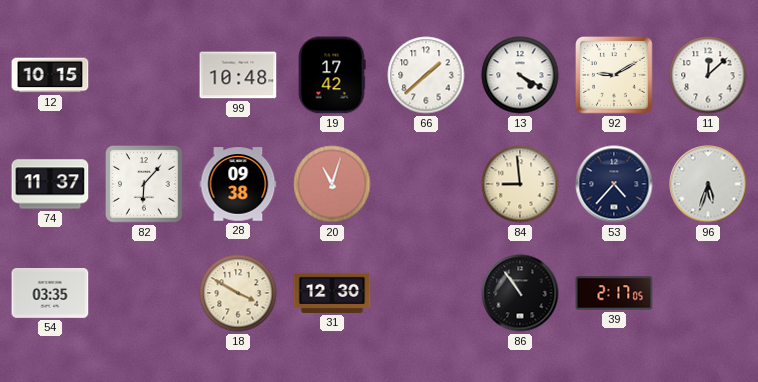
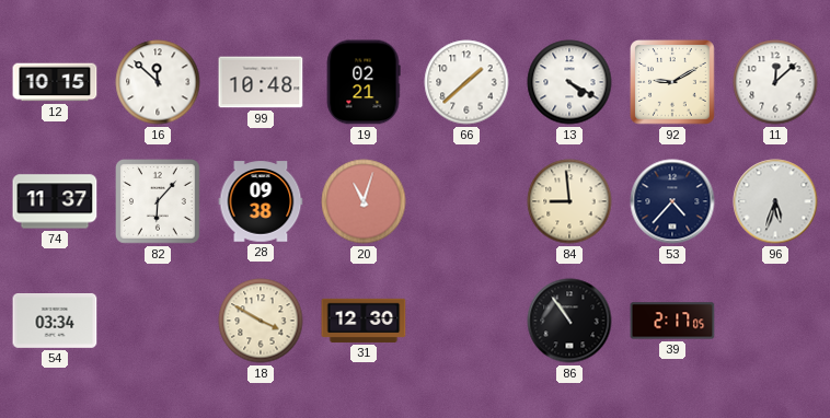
16: none -> 11:52
19: 17:42 -> 02:21
54: 03:35 -> 03:34
